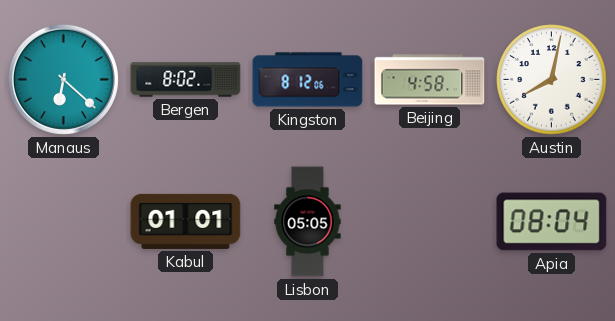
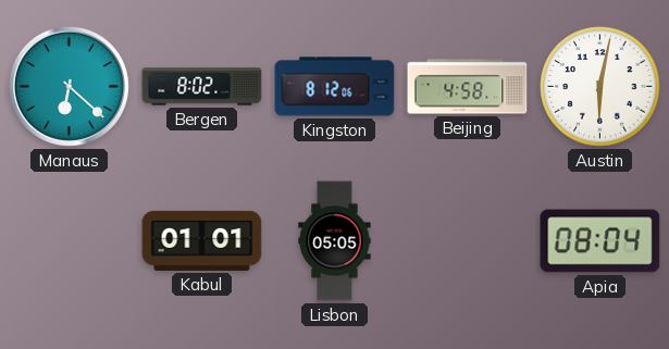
Austin: 8:02 -> 6:02
